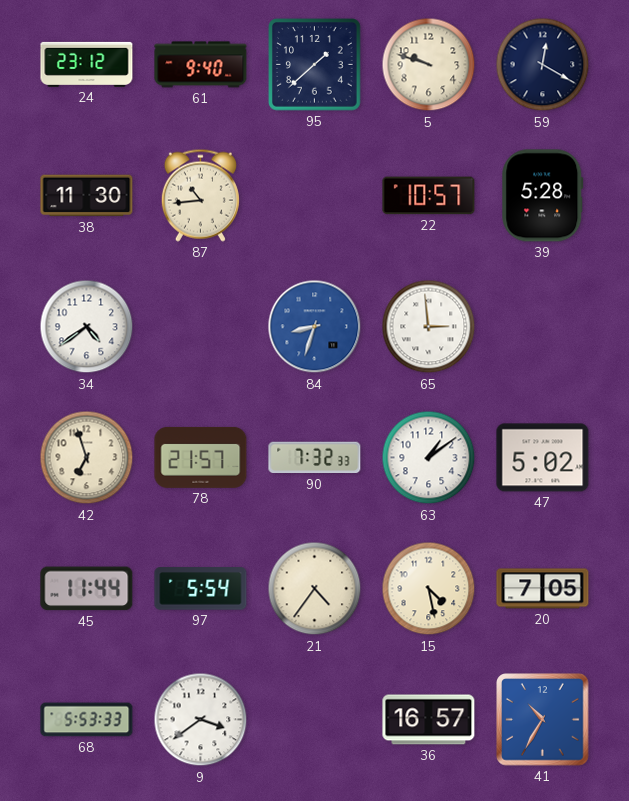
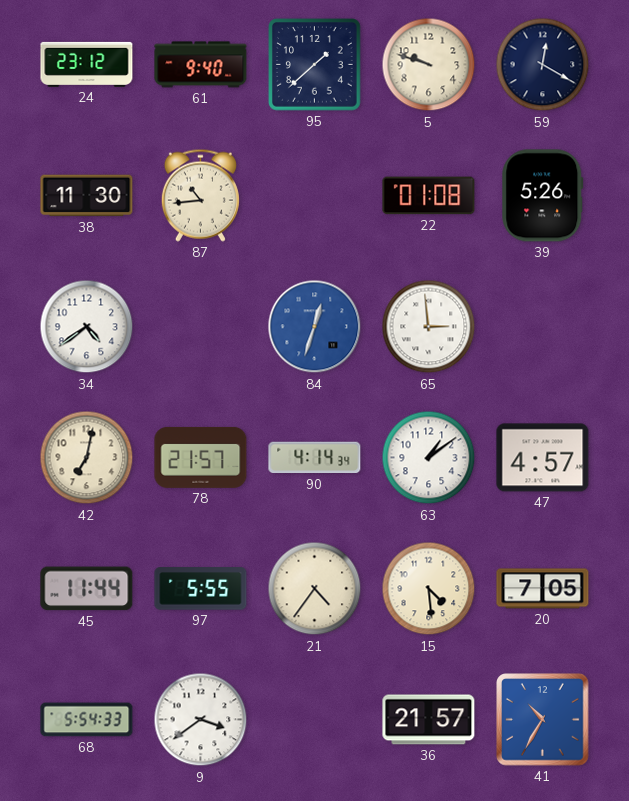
22: 10:57 -> 01:08
39: 5:28 -> 5:26
84: 8:33 -> 12:33
42: 6:57 -> 7:02
90: 7:32 -> 4:14
47: 5:02 -> 4:57
97: 5:54 -> 5:55
15: 4:28 -> 4:29
68: 5:53 -> 5:54
36: 16:57 -> 21:57
